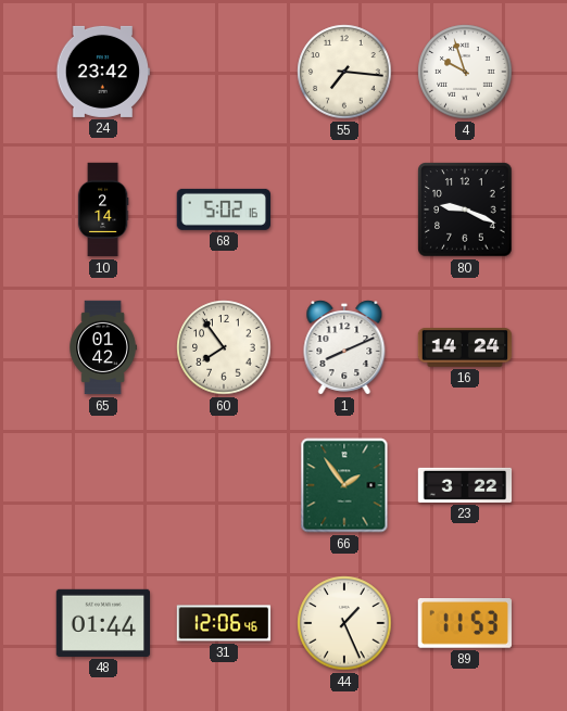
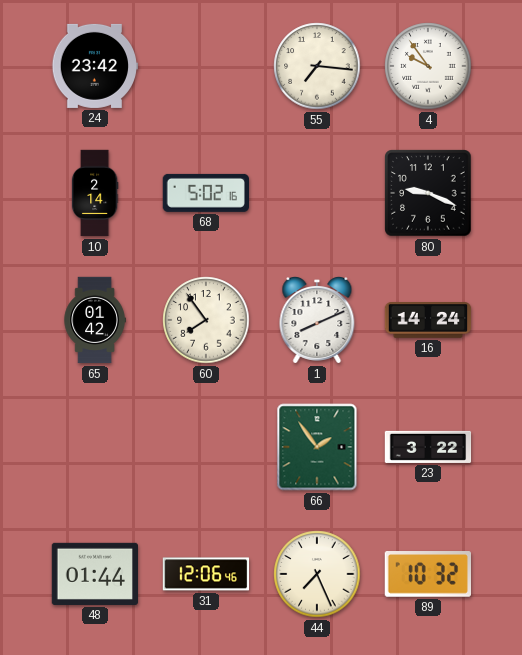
4: 9:57 -> 9:54
44: 1:26 -> 7:26
89: 11:53 -> 10:32
